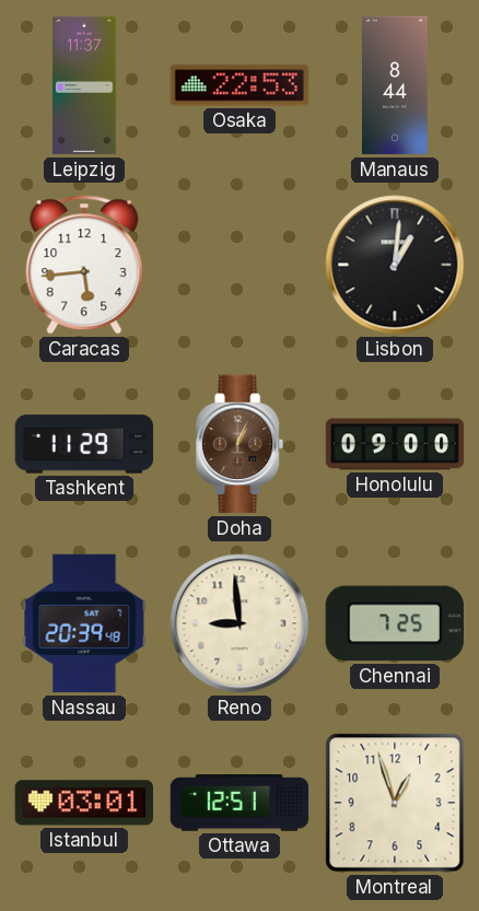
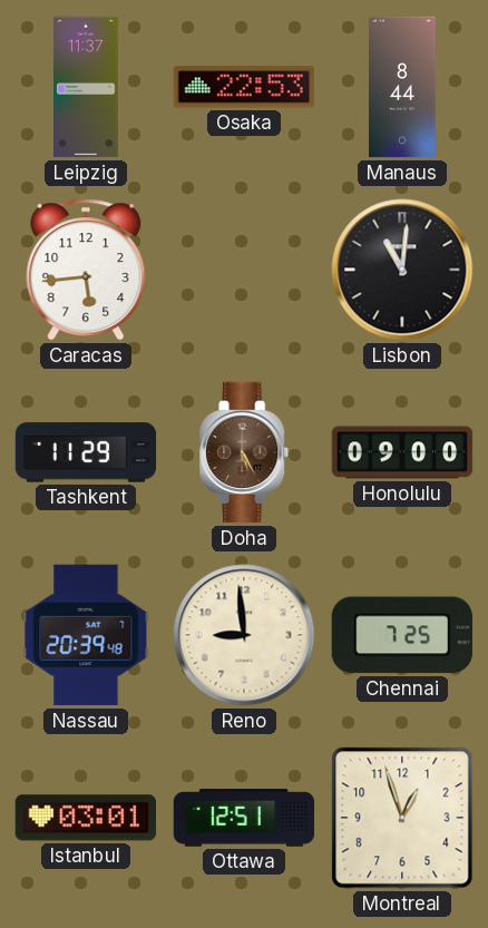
Lisbon: 1:01 -> 11:01
Doha: 1:04 -> 5:25
